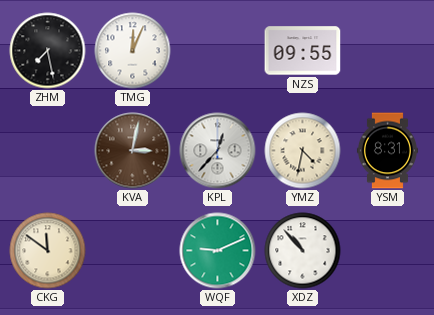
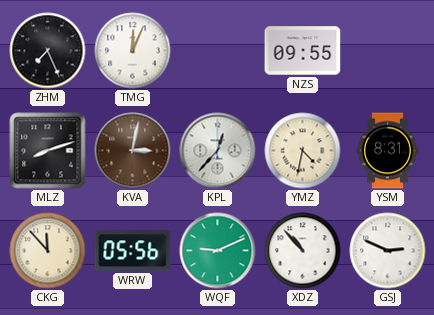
ZHM: 7:28 -> 7:26
MLZ: none -> 8:12
CKG: 11:51 -> 11:53
WRW: none -> 05:56
GSJ: none -> 2:49
